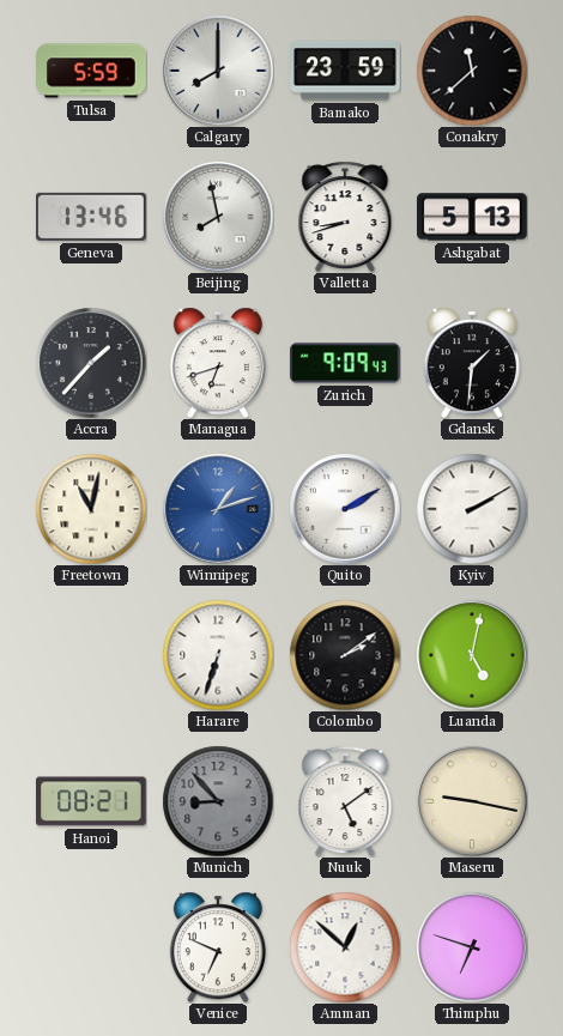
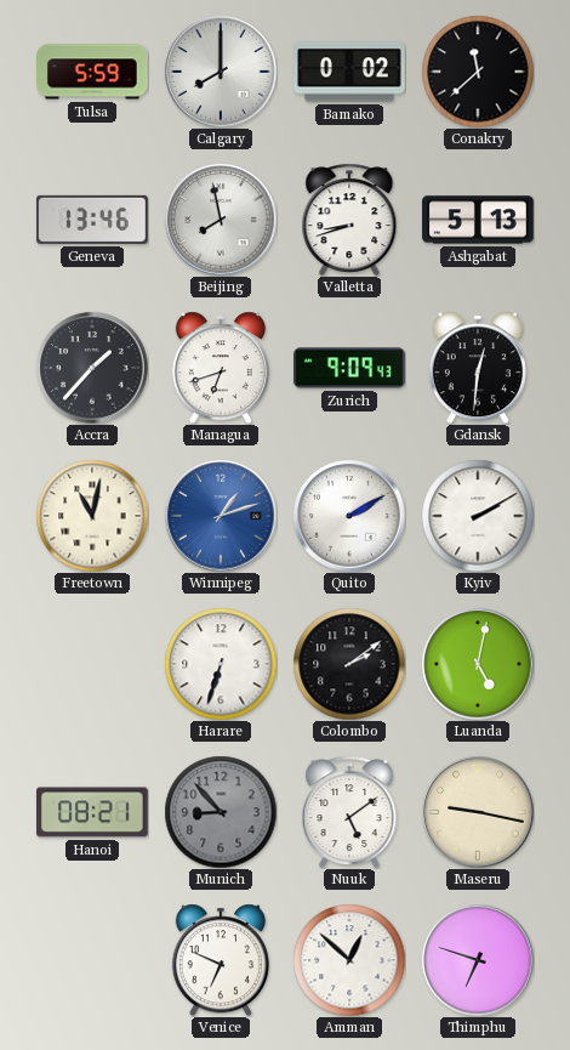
Bamako: 23:59 -> 0:02
Gdansk: 1:31 -> 12:31
